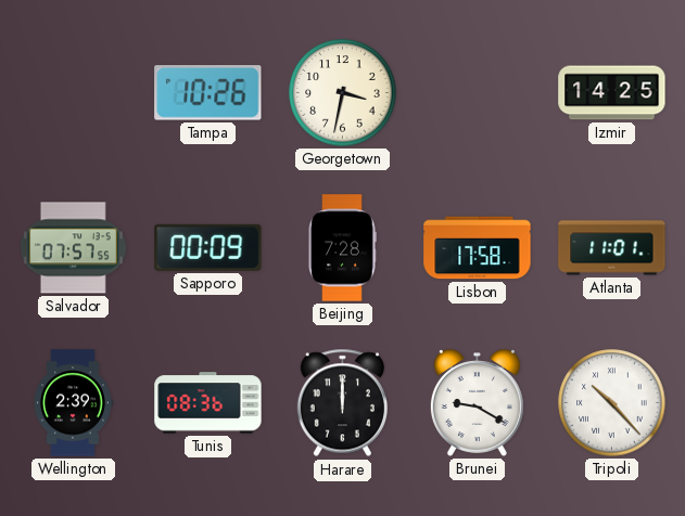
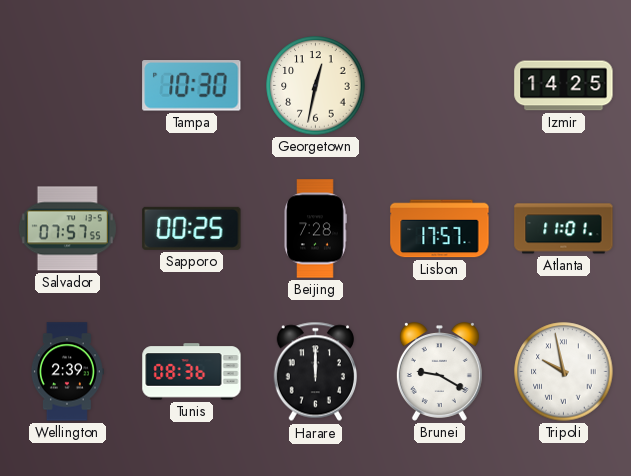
Tampa: 10:26 -> 10:30
Georgetown: 3:32 -> 12:32
Sapporo: 00:09 -> 00:25
Lisbon: 17:58 -> 17:57
Tripoli: 10:23 -> 9:58
